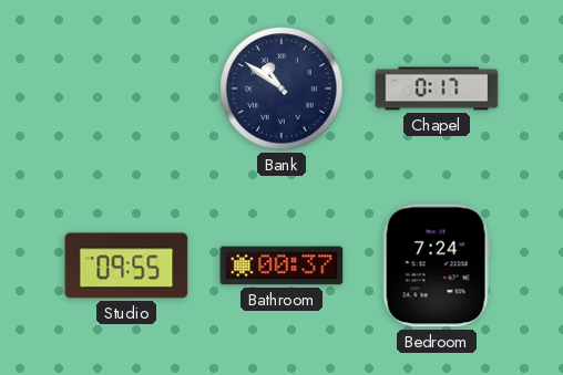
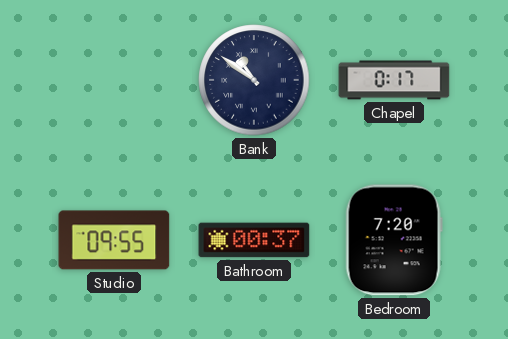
Bedroom: 7:24 -> 7:20
